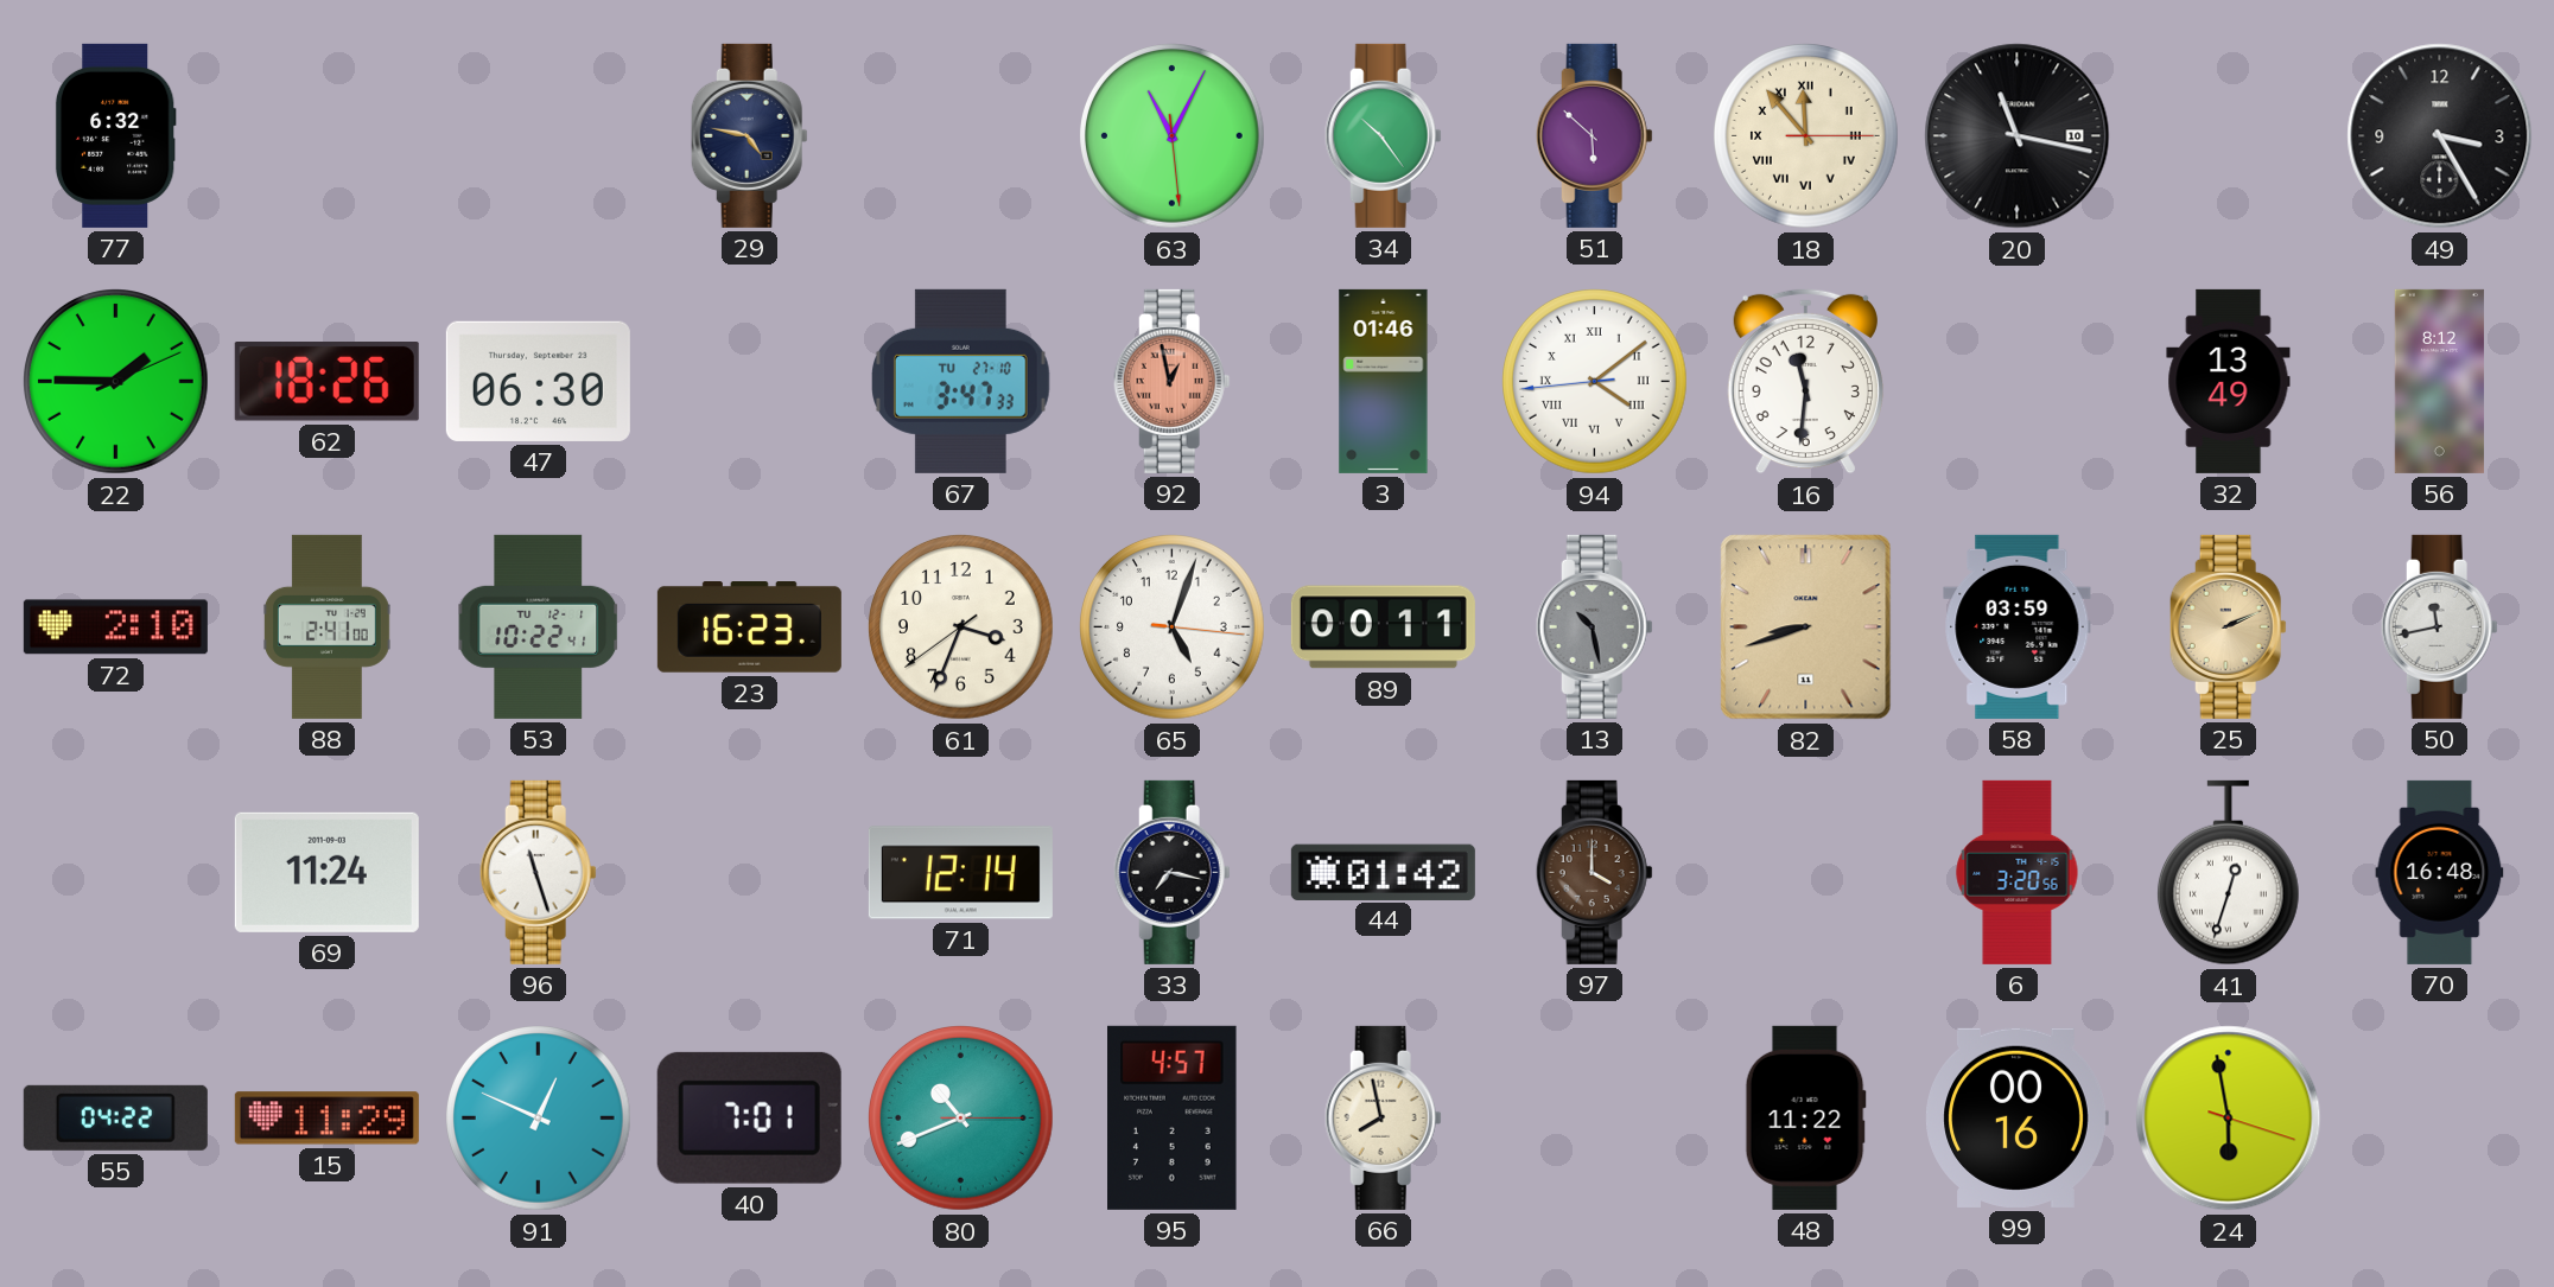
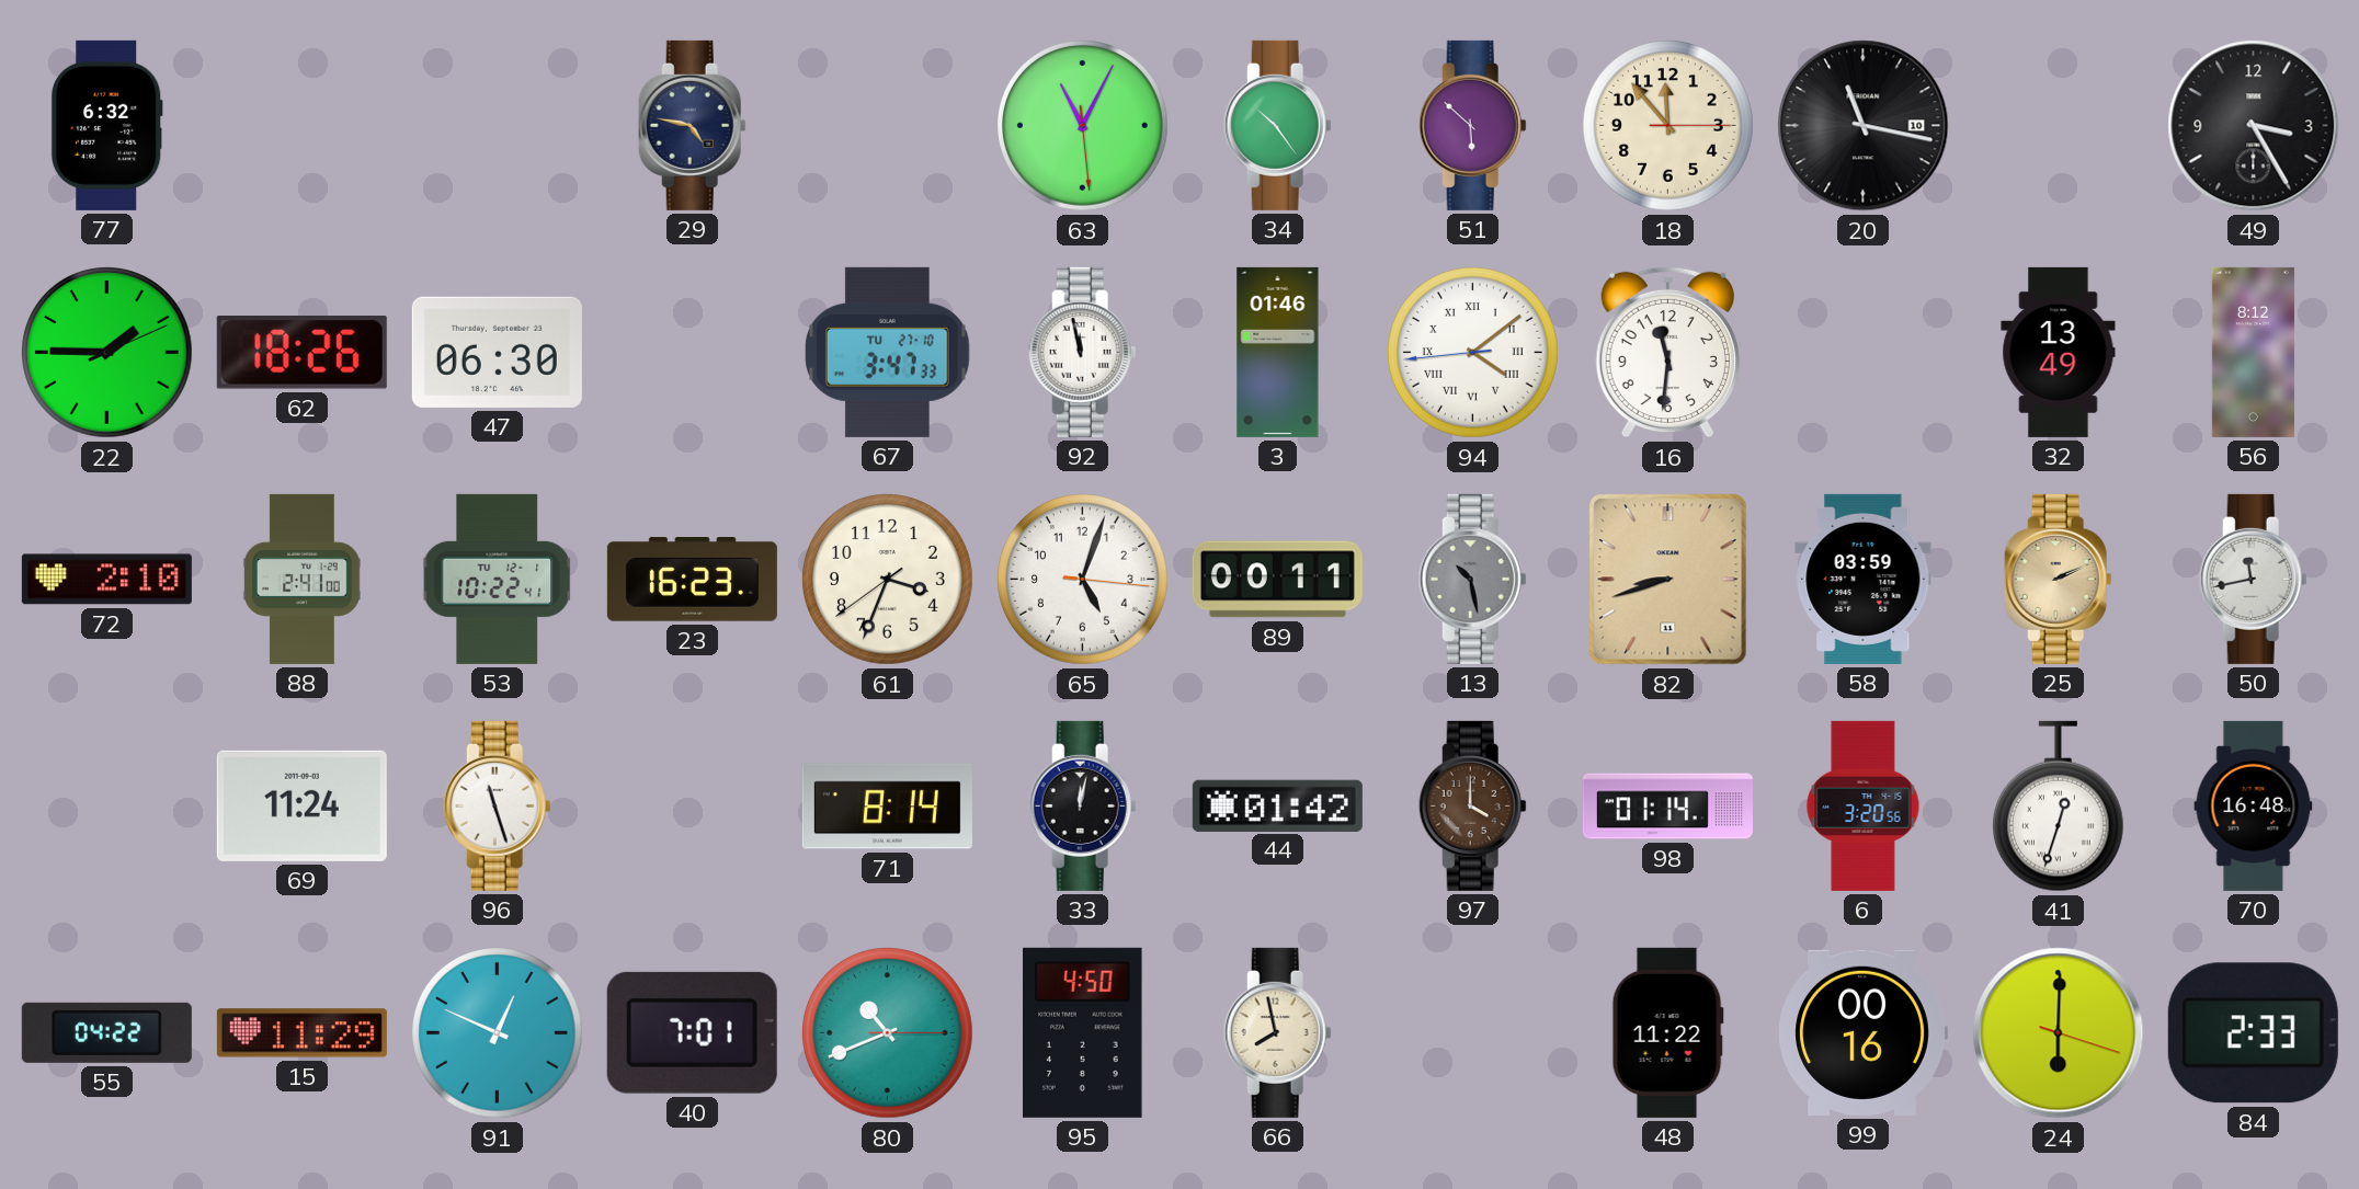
18 numerals: Roman -> Arabic
92: 12:58 -> 11:58
92 dial: salmon -> white
71: 12:14 -> 8:14
33: 7:17 -> 12:02
98: none -> 01:14
95: 4:57 -> 4:50
24: 5:58 -> 6:00
84: none -> 2:33
